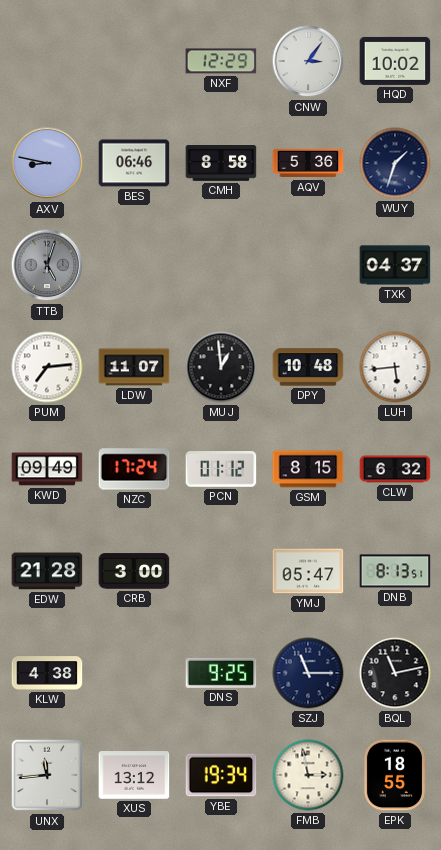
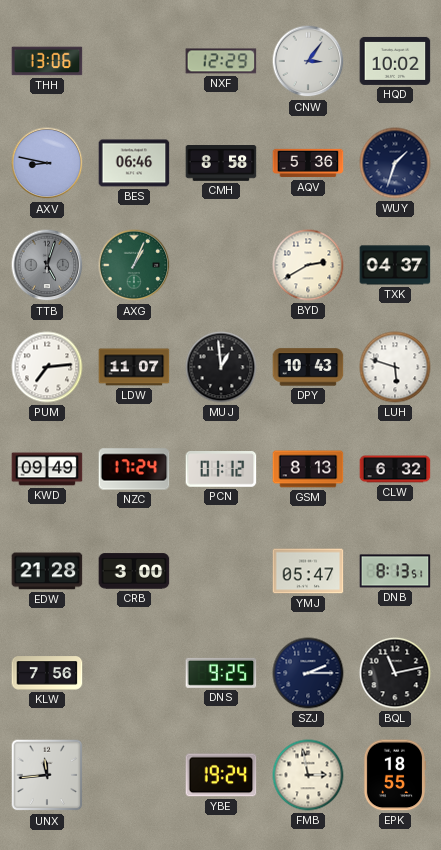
THH: none -> 13:06
AXG: none -> 1:04
BYD: none -> 2:40
DPY: 10:48 -> 10:43
LUH: 5:44 -> 5:48
GSM: 8:15 -> 8:13
KLW: 4:38 -> 7:56
SZJ: 11:15 -> 2:15
XUS: 13:12 -> none
YBE: 19:34 -> 19:24
